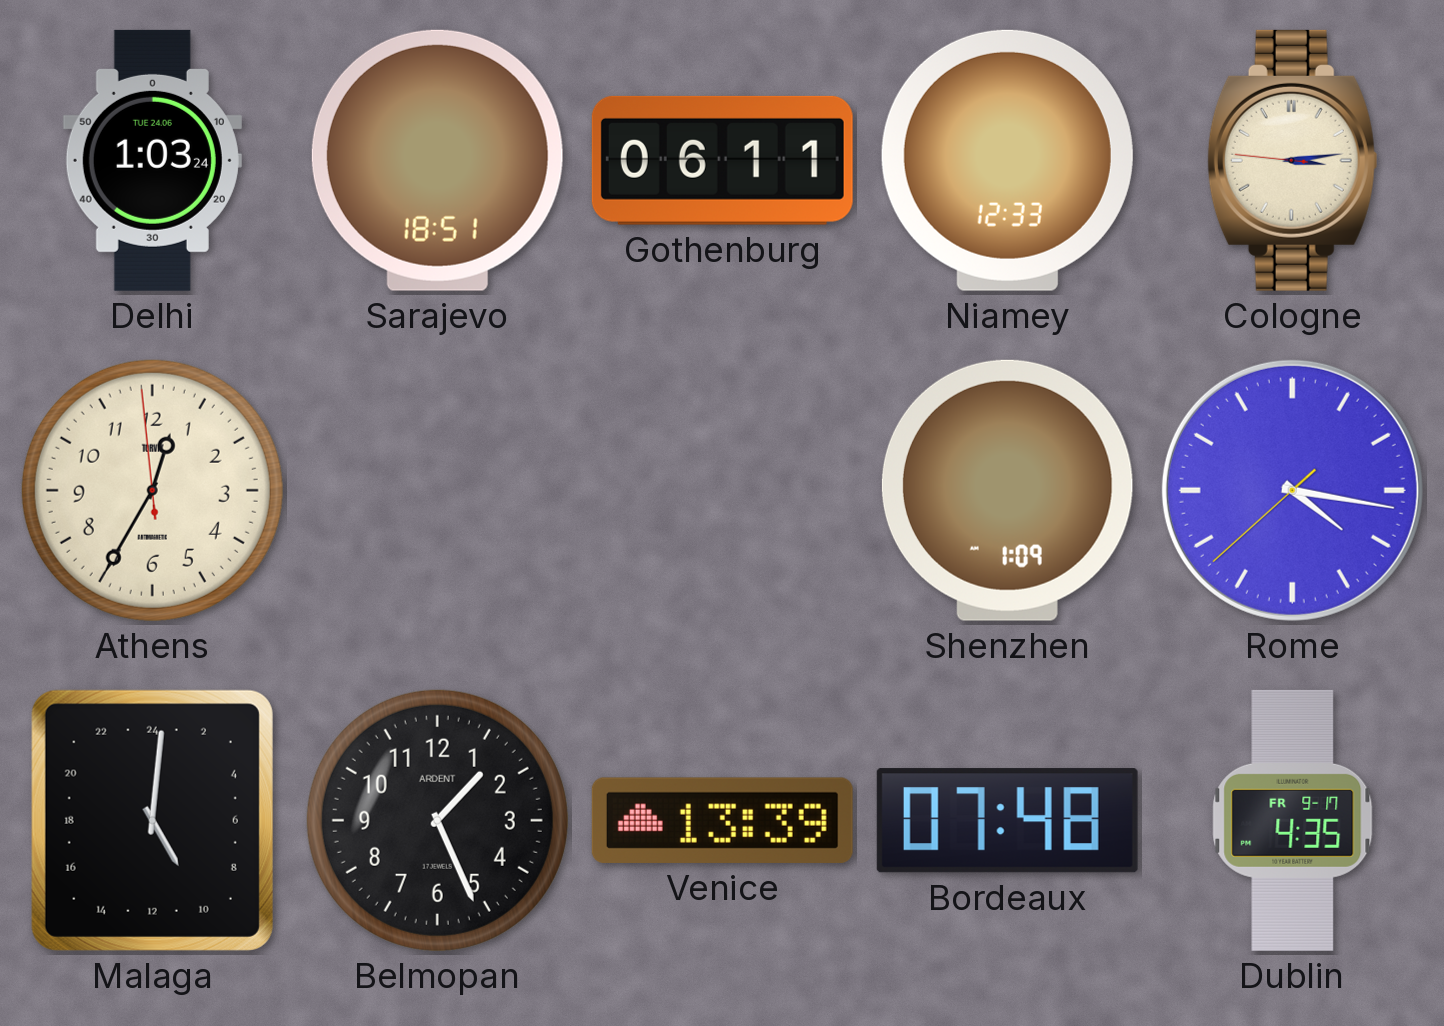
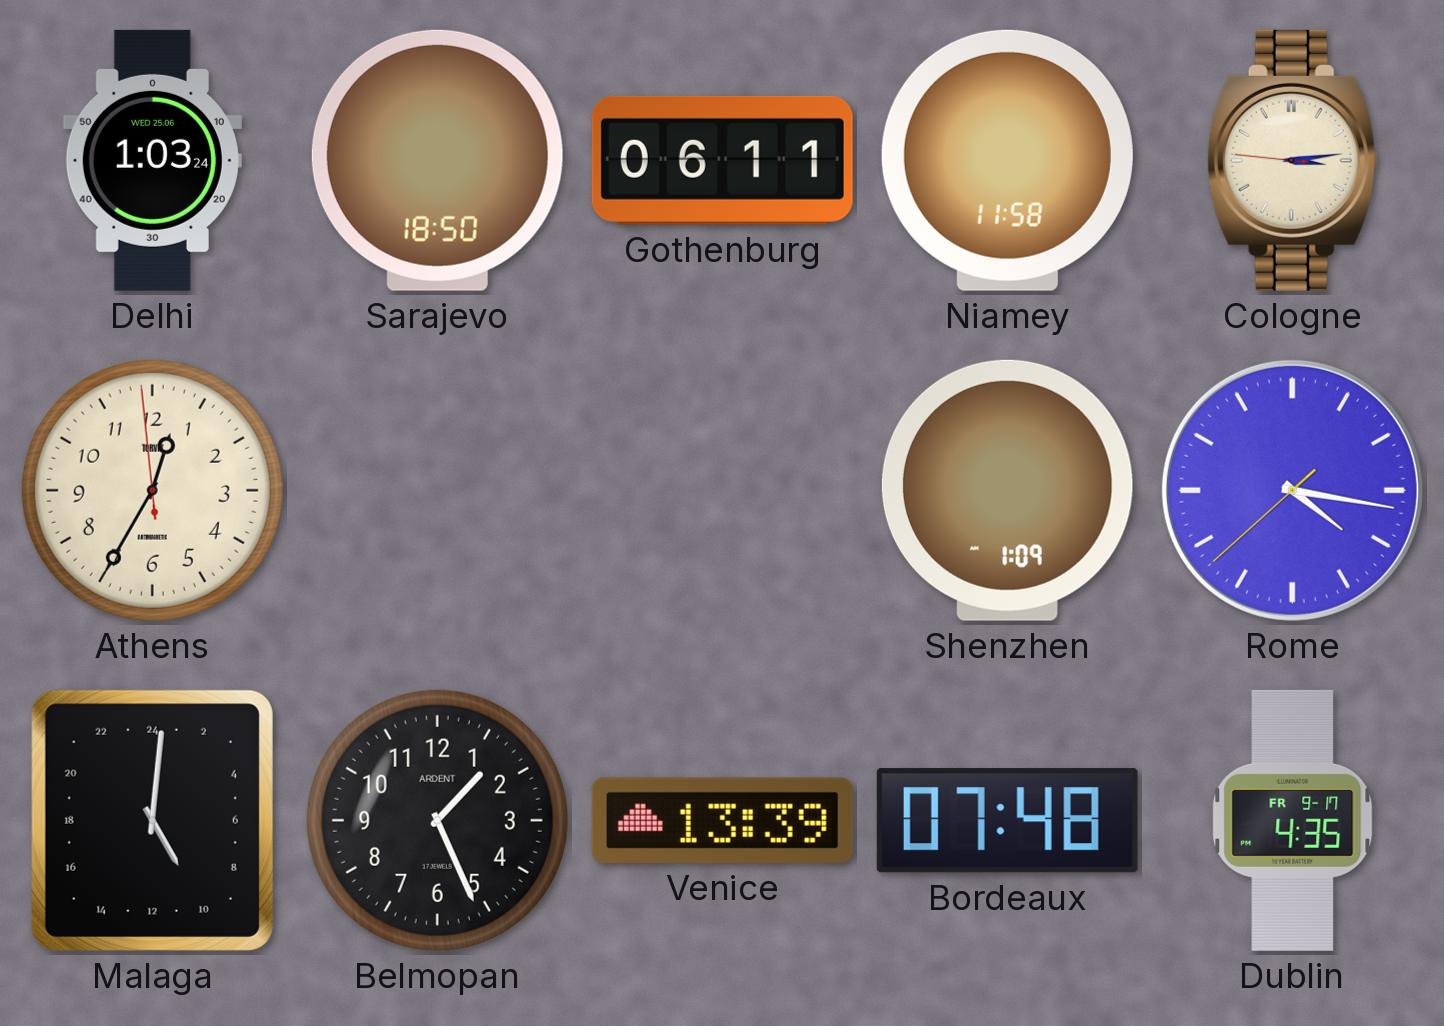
Delhi date: TUE 24.06 -> WED 25.06
Sarajevo: 18:51 -> 18:50
Niamey: 12:33 -> 11:58
